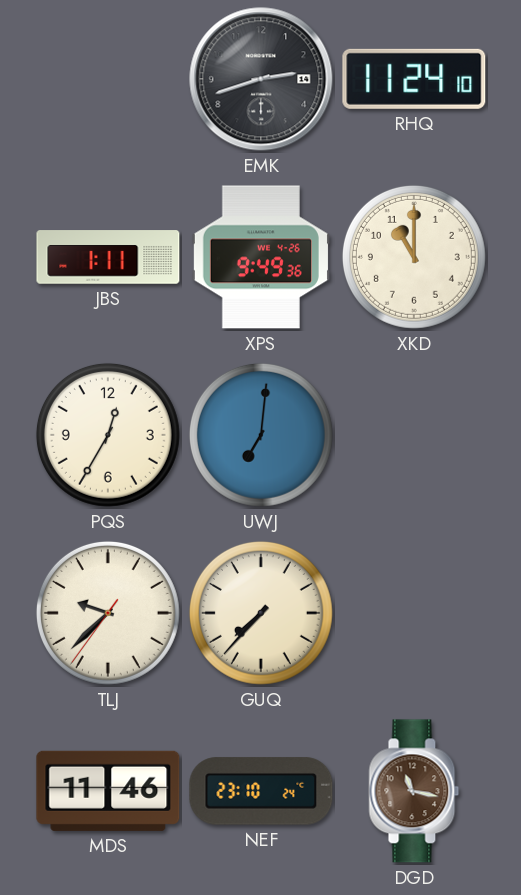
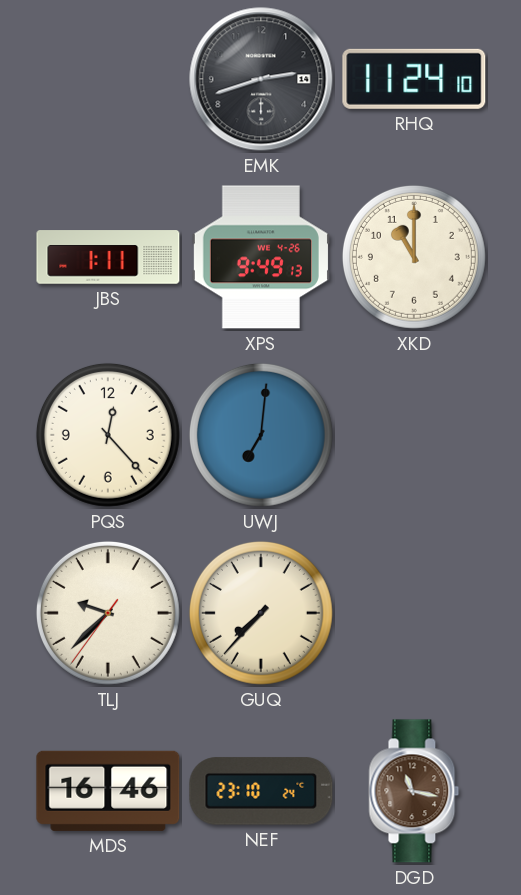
XPS: 9:49:36 -> 9:49:13
PQS: 12:35 -> 12:23
MDS: 11:46 -> 16:46
